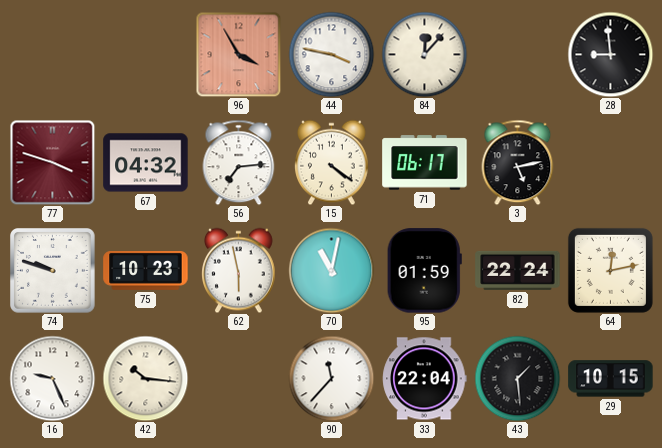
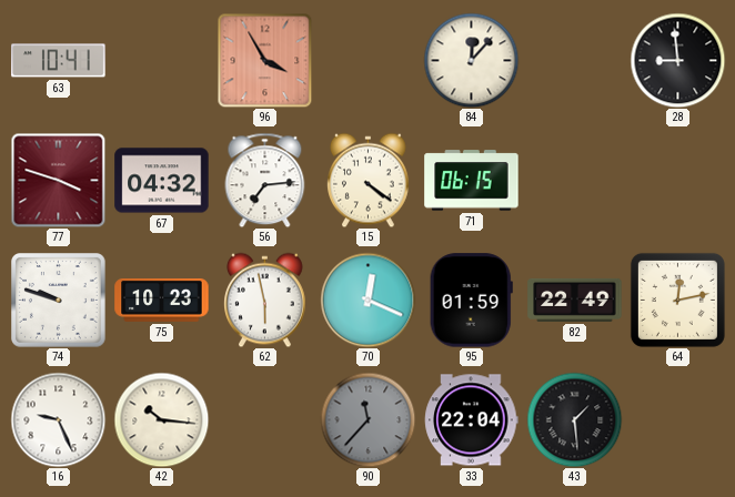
63: none -> 10:41
44: 3:47 -> none
71: 06:17 -> 06:15
3: 5:13 -> none
70: 11:02 -> 12:19
82: 22:24 -> 22:49
90 dial: white -> grey
29: 10:15 -> none
